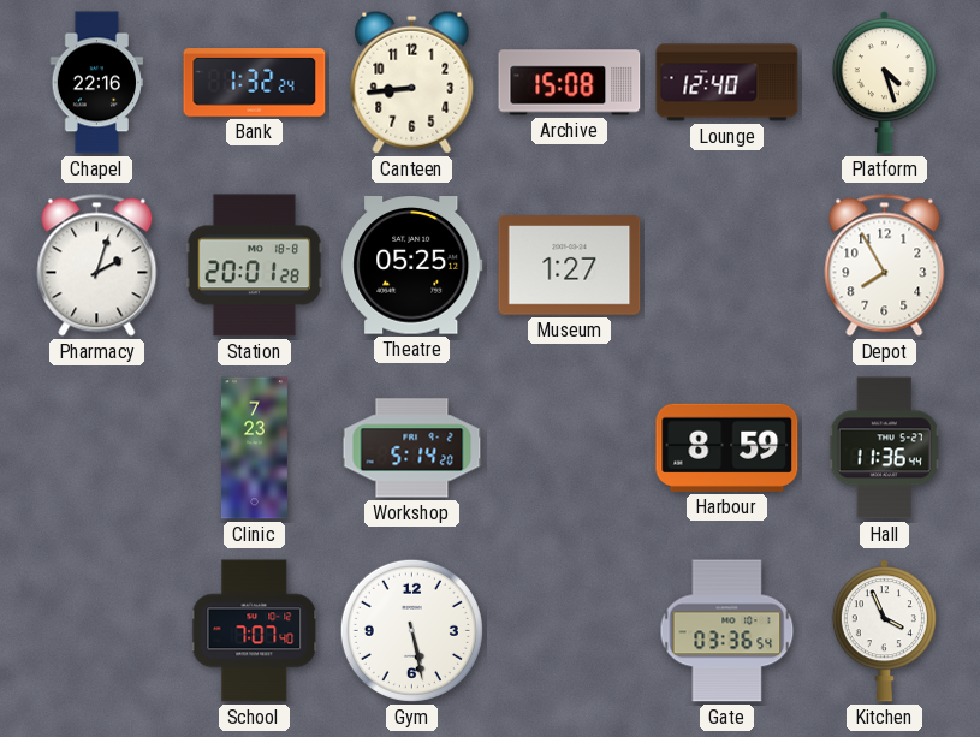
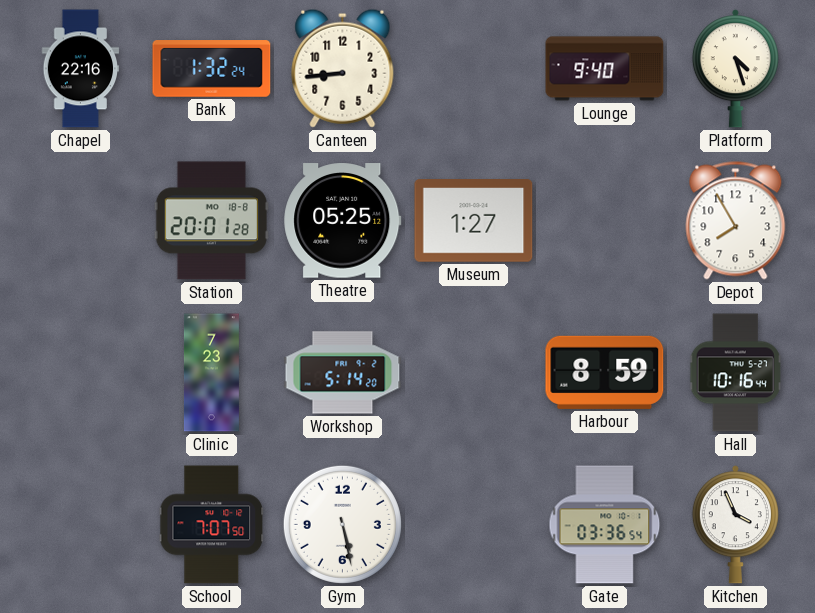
Archive: 15:08 -> none
Lounge: 12:40 -> 9:40
Pharmacy: 2:03 -> none
Hall: 11:36 -> 10:16
School: 7:07:40 -> 7:07:50
